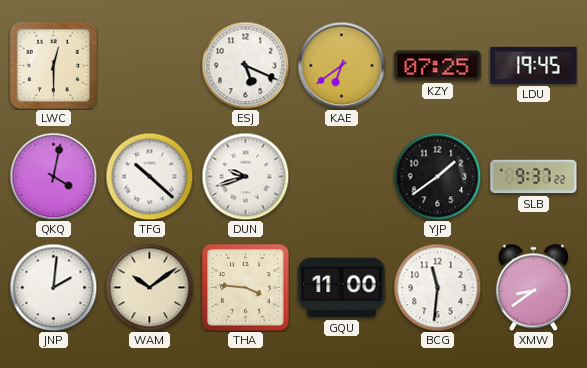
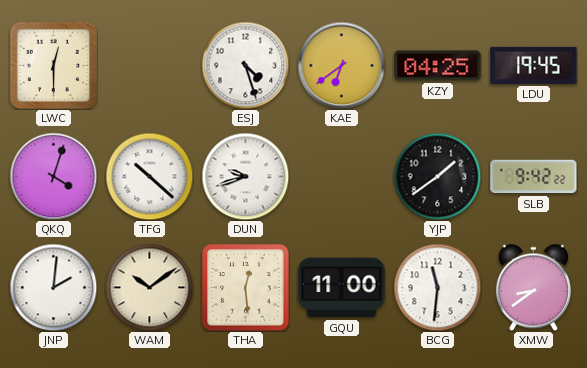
ESJ: 5:19 -> 4:27
KZY: 07:25 -> 04:25
QKQ: 4:02 -> 4:03
SLB: 9:37 -> 9:42
THA: 3:46 -> 12:29
